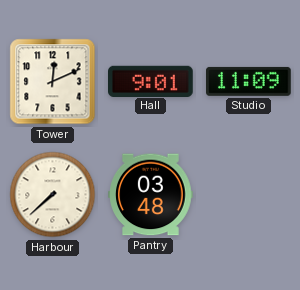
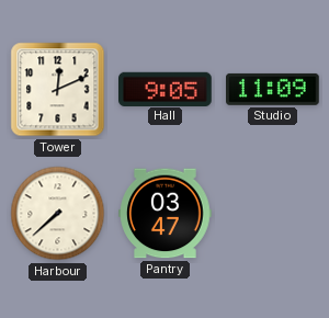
Hall: 9:01 -> 9:05
Pantry: 03:48 -> 03:47
